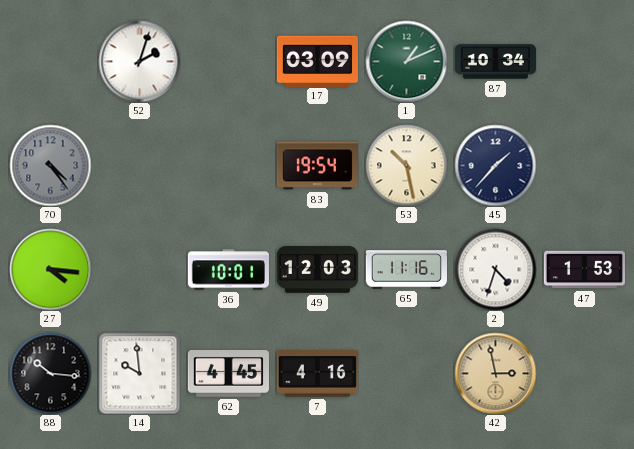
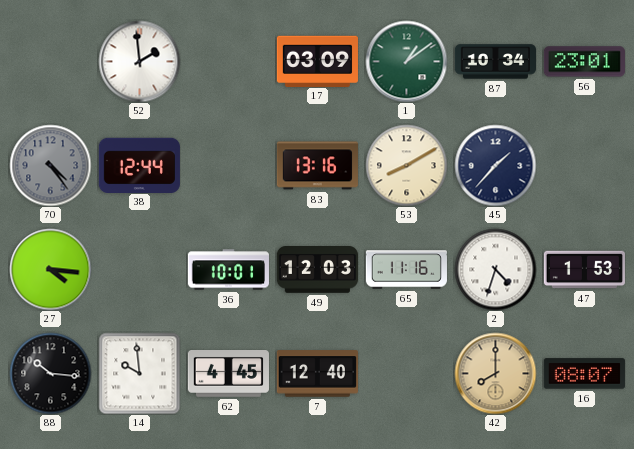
52: 2:03 -> 1:59
1: 1:11 -> 1:09
56: none -> 23:01
38: none -> 12:44
83: 19:54 -> 13:16
53: 10:28 -> 8:10
7: 4:16 -> 12:40
42: 2:58 -> 8:00
16: none -> 08:07
